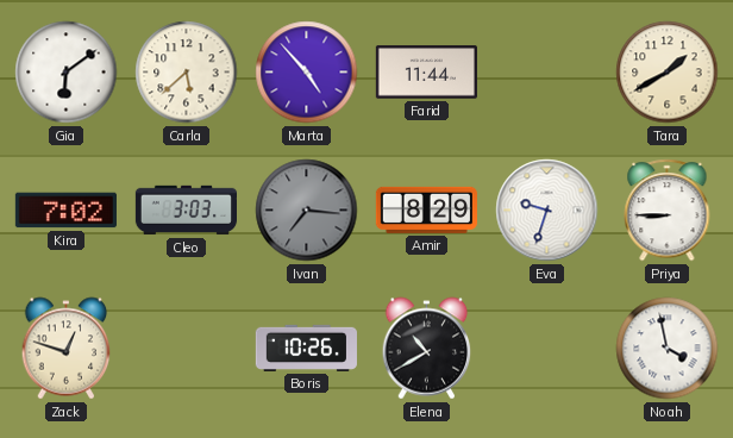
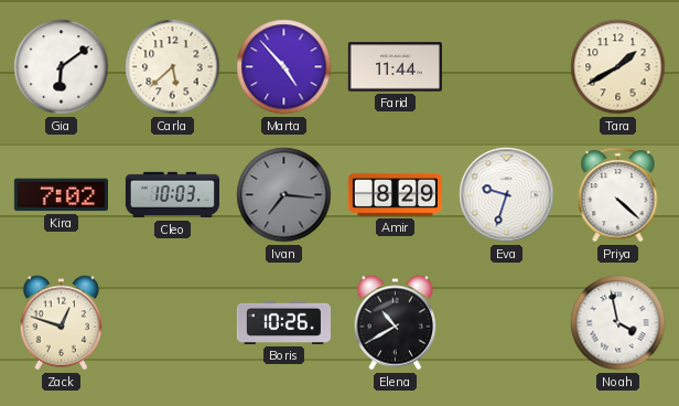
Cleo: 3:03 -> 10:03
Priya: 8:45 -> 4:22
